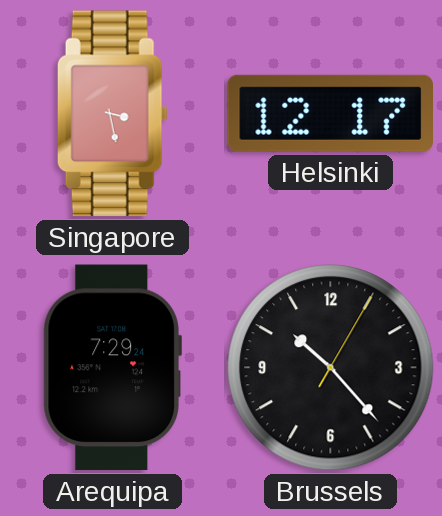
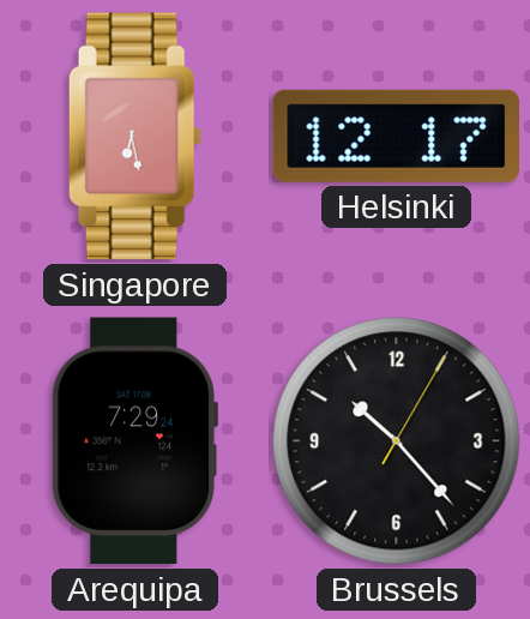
Singapore: 3:28 -> 6:28
